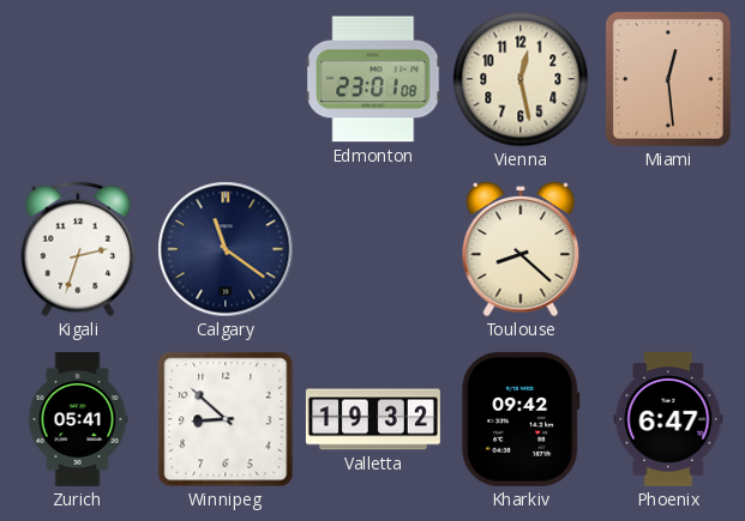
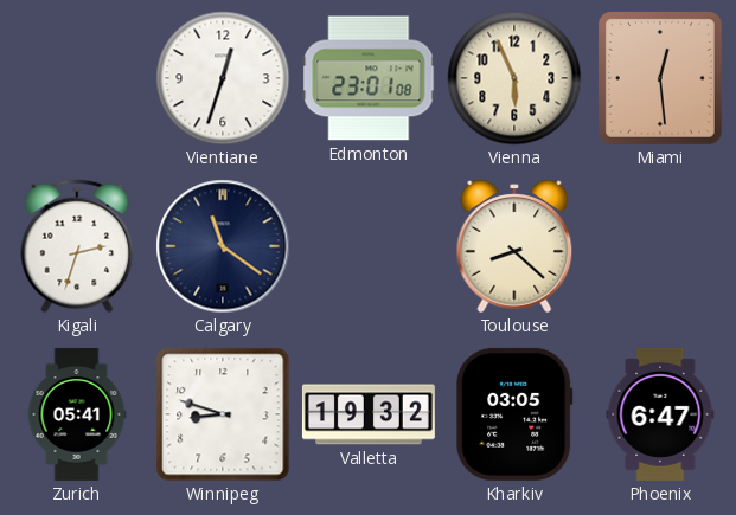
Vientiane: none -> 12:33
Vienna: 12:28 -> 5:56
Winnipeg: 8:52 -> 8:48
Kharkiv: 09:42 -> 03:05
